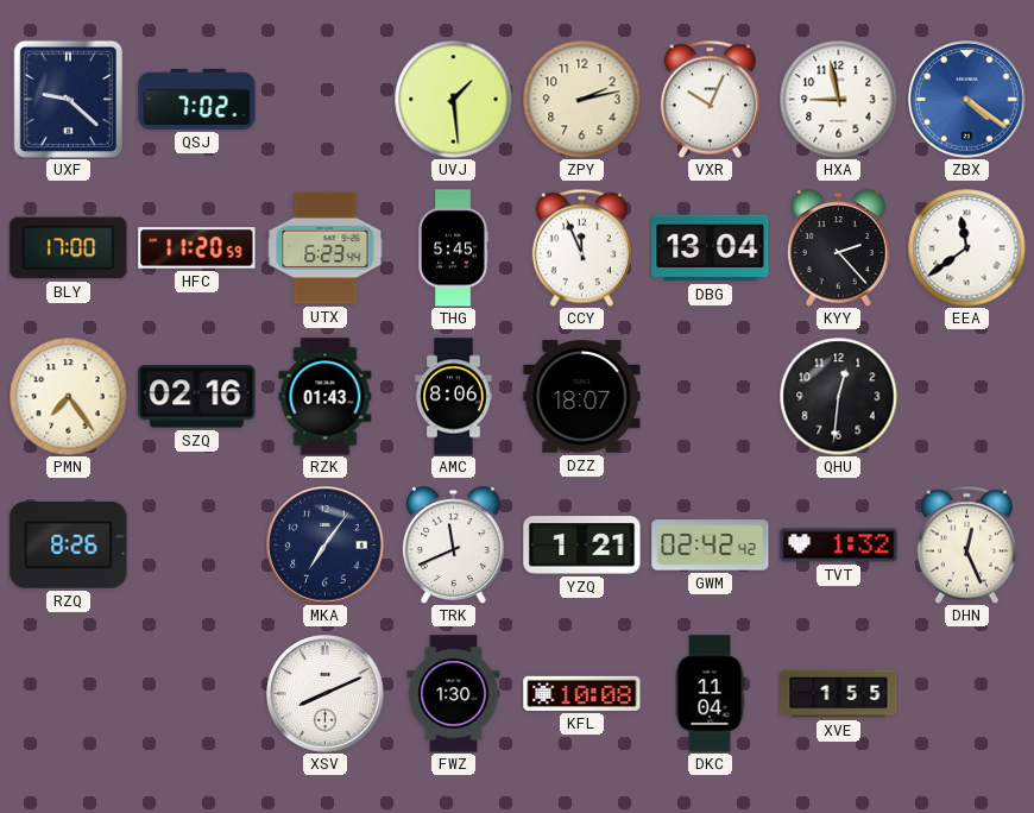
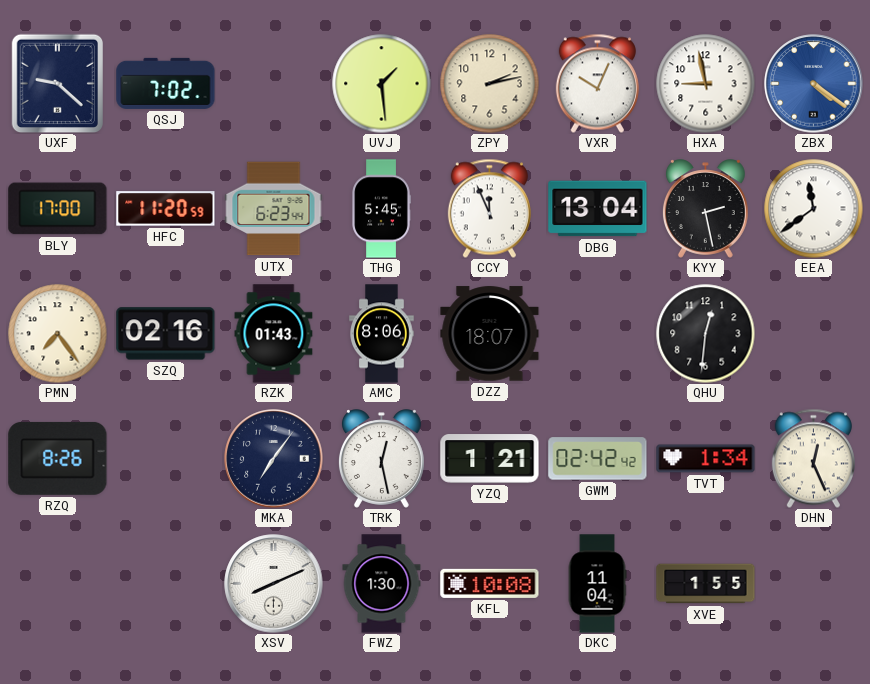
KYY: 2:23 -> 2:28
TRK: 11:41 -> 12:28
TVT: 1:32 -> 1:34
